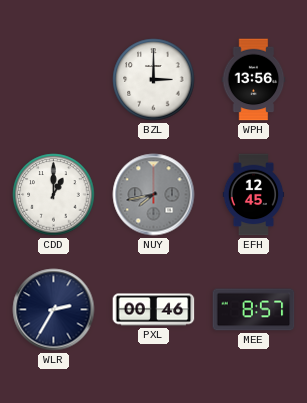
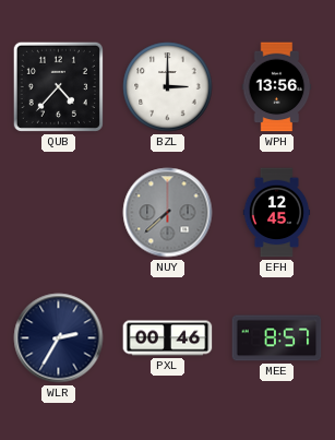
QUB: none -> 4:37
CDD: 1:00 -> none
NUY: 7:43 -> 7:38
